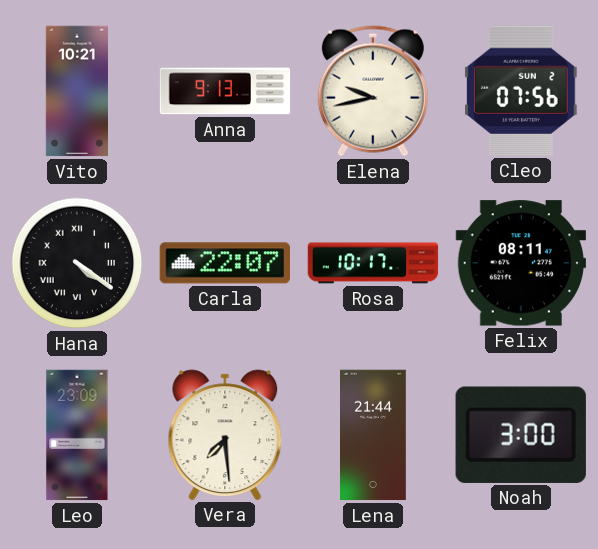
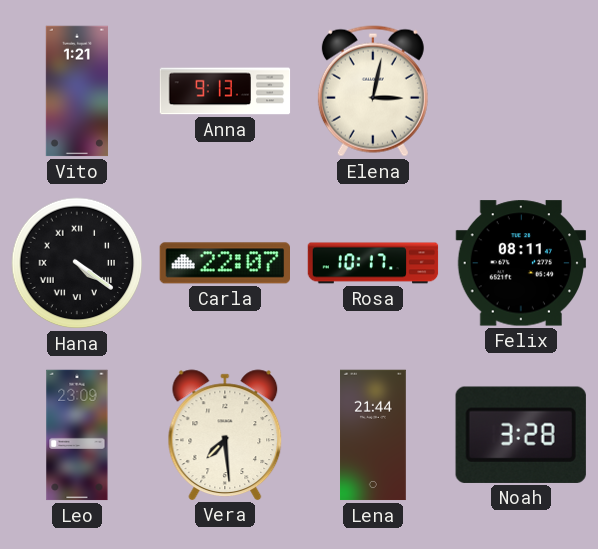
Vito: 10:21 -> 1:21
Elena: 9:43 -> 3:02
Cleo: 07:56 -> none
Noah: 3:00 -> 3:28
